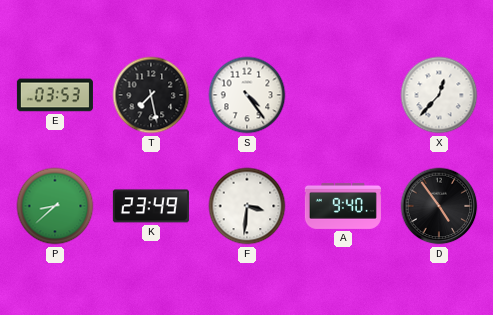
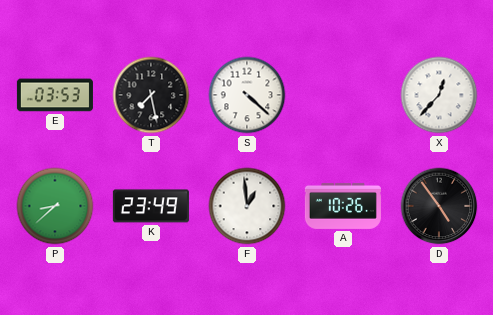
S: 4:24 -> 4:22
F: 3:31 -> 12:59
A: 9:40 -> 10:26
